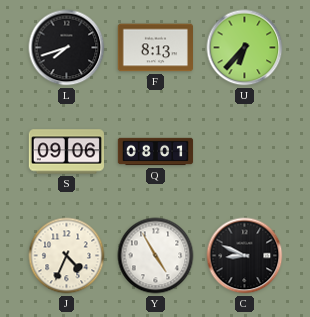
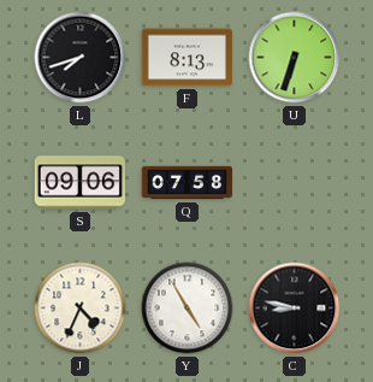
U: 6:37 -> 6:33
Q: 08:01 -> 07:58
C: 8:49 -> 8:47
